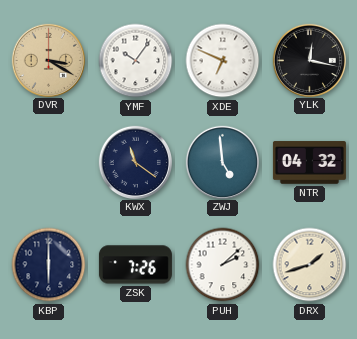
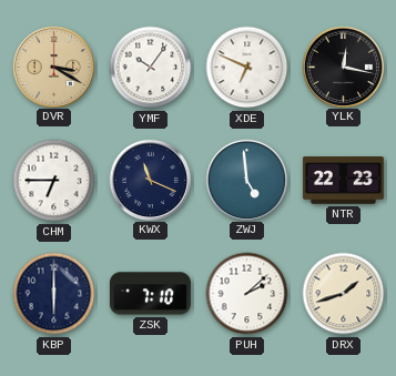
CHM: none -> 6:45
KWX: 11:21 -> 11:19
NTR: 04:32 -> 22:23
ZSK: 7:26 -> 7:10
